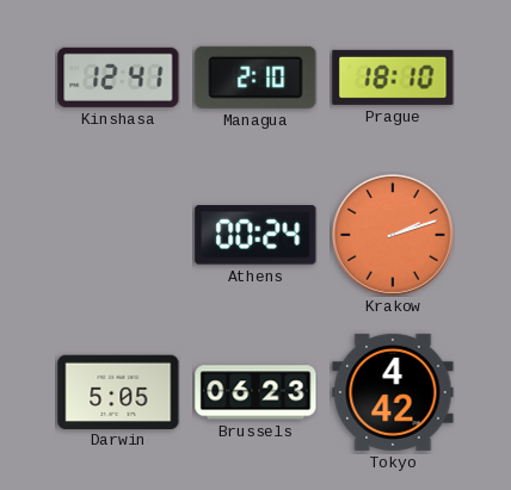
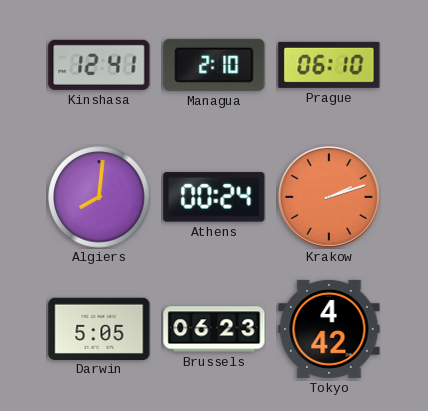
Prague: 18:10 -> 06:10
Algiers: none -> 8:01
